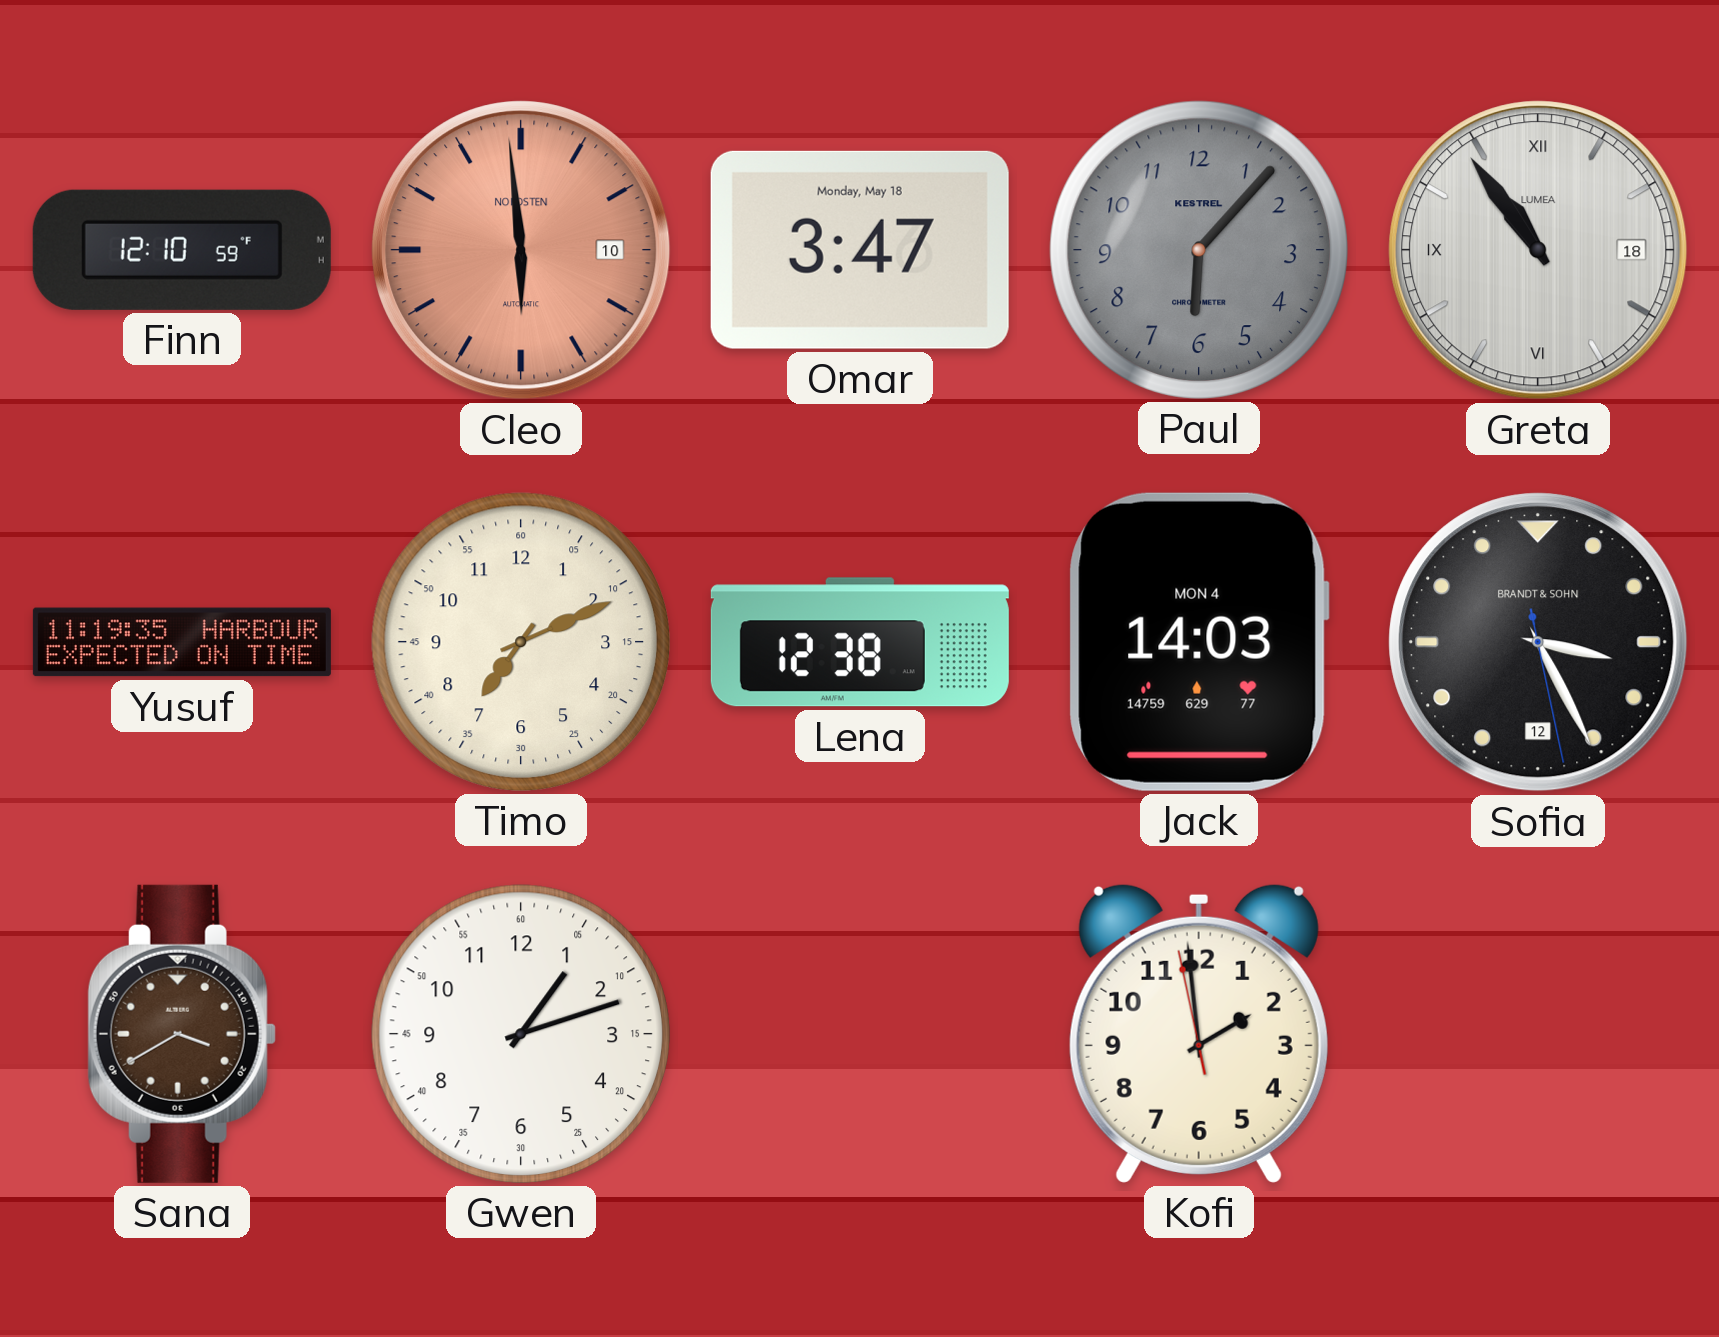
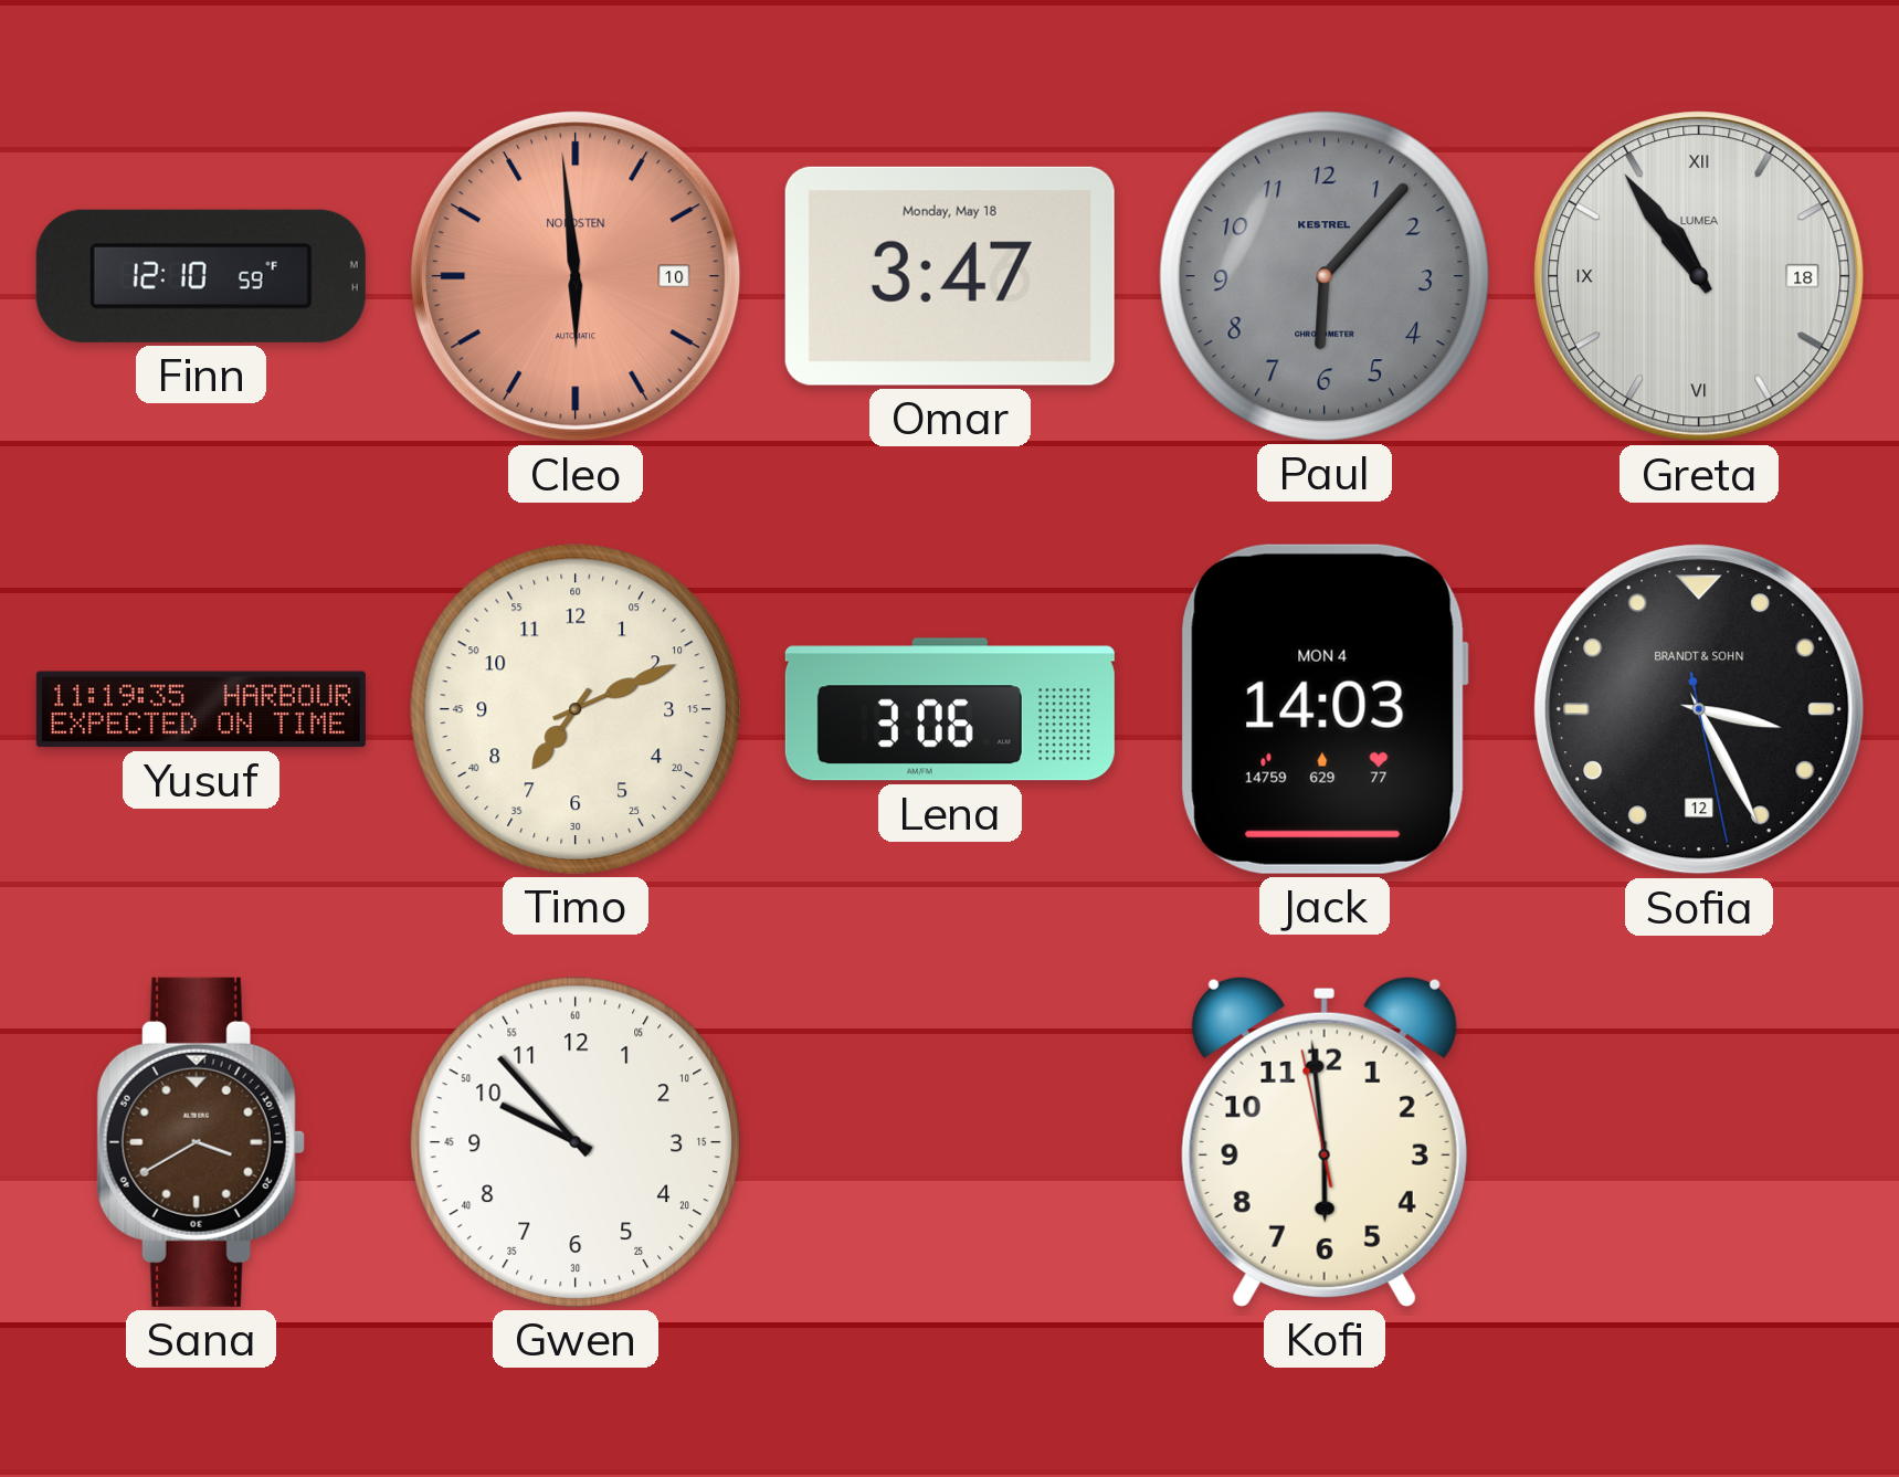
Lena: 12:38 -> 3:06
Gwen: 1:12 -> 9:53
Kofi: 1:58 -> 5:58
